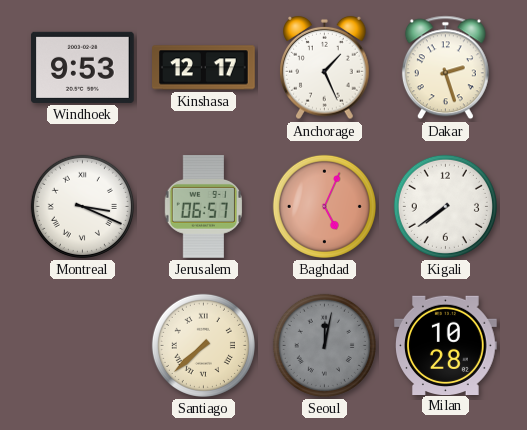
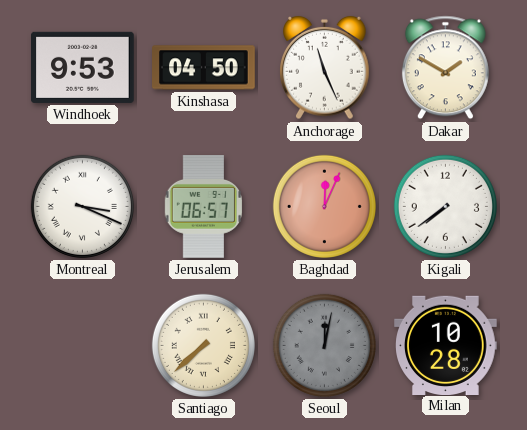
Kinshasa: 12:17 -> 04:50
Anchorage: 1:26 -> 11:26
Dakar: 2:27 -> 1:50
Baghdad: 5:04 -> 12:04
